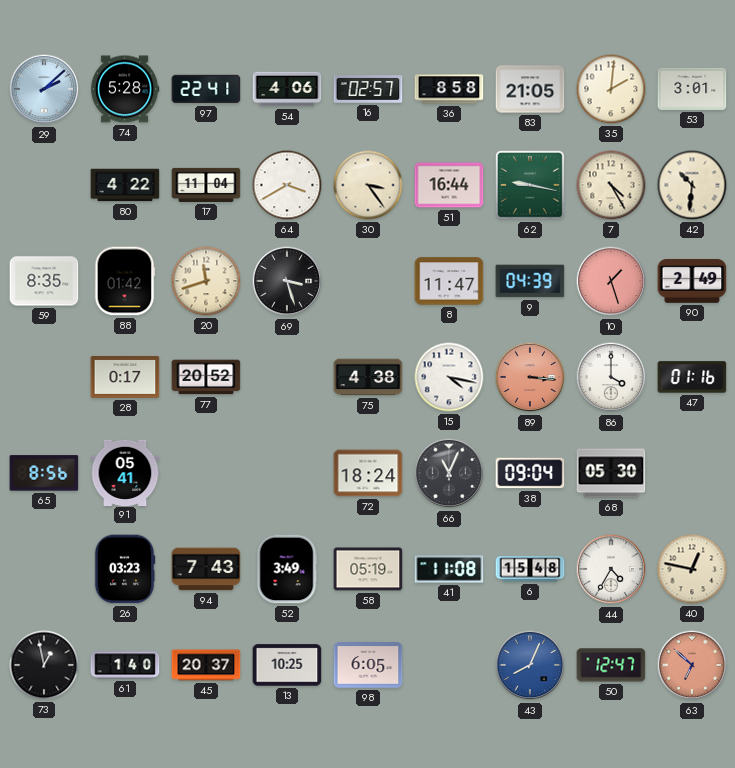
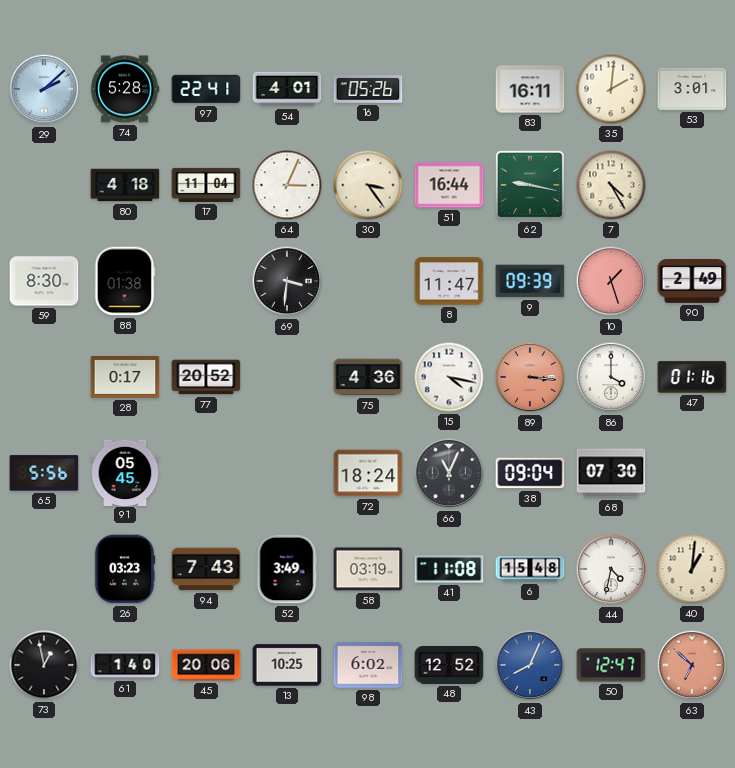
54: 4:06 -> 4:01
16: 02:57 -> 05:26
36: 8:58 -> none
83: 21:05 -> 16:11
80: 4:22 -> 4:18
64: 3:40 -> 3:04
42: 10:31 -> none
59: 8:35 -> 8:30
88: 01:42 -> 01:38
20: 11:42 -> none
69: 3:27 -> 3:31
9: 04:39 -> 09:39
75: 4:38 -> 4:36
65: 8:56 -> 5:56
91: 05:41 -> 05:45
68: 05:30 -> 07:30
58: 05:19 -> 03:19
44: 4:35 -> 4:32
40: 12:47 -> 1:01
45: 20:37 -> 20:06
98: 6:05 -> 6:02
48: none -> 12:52
